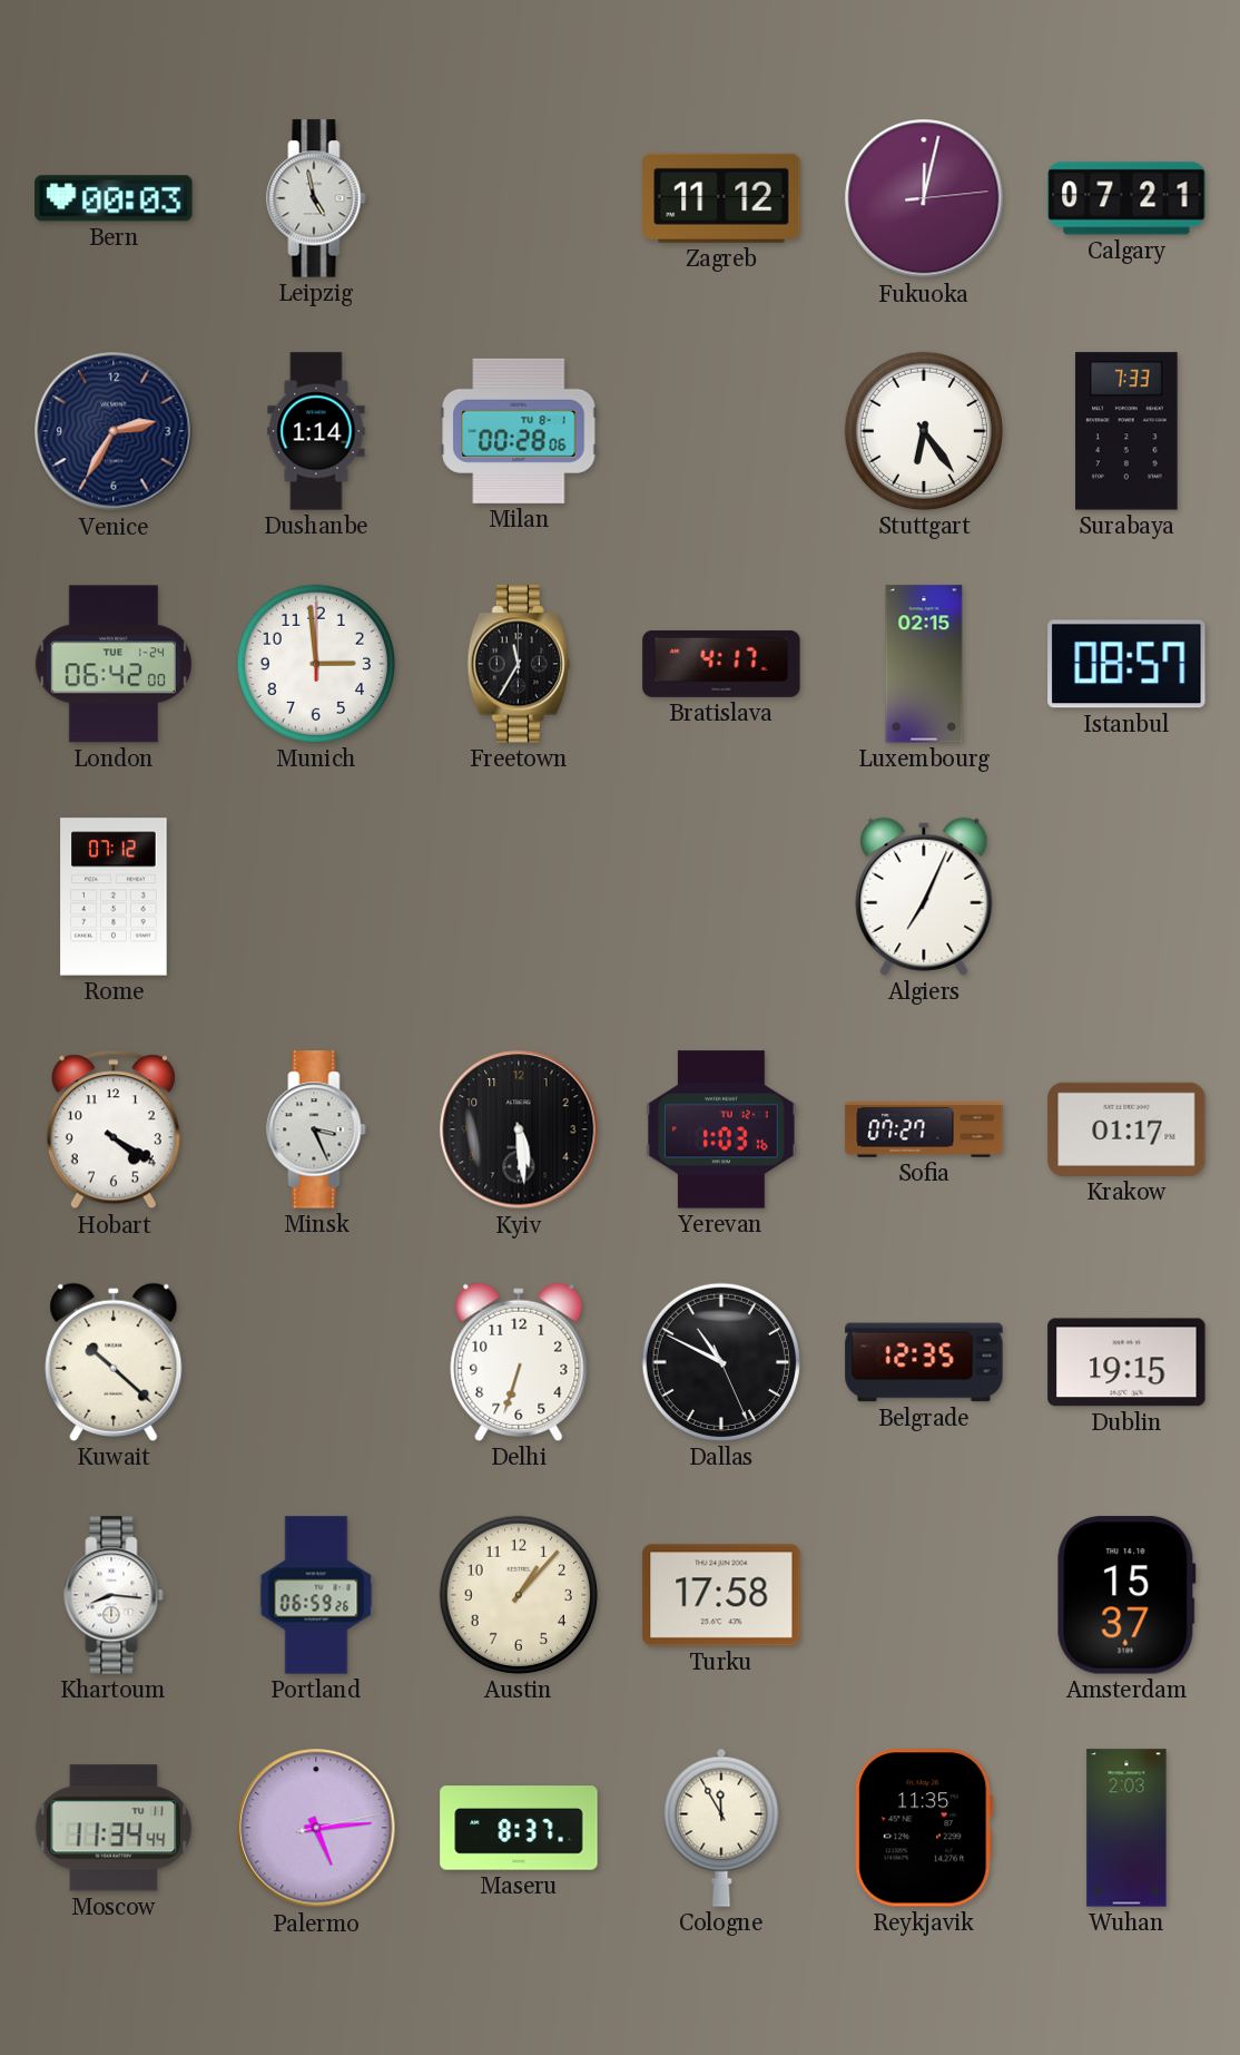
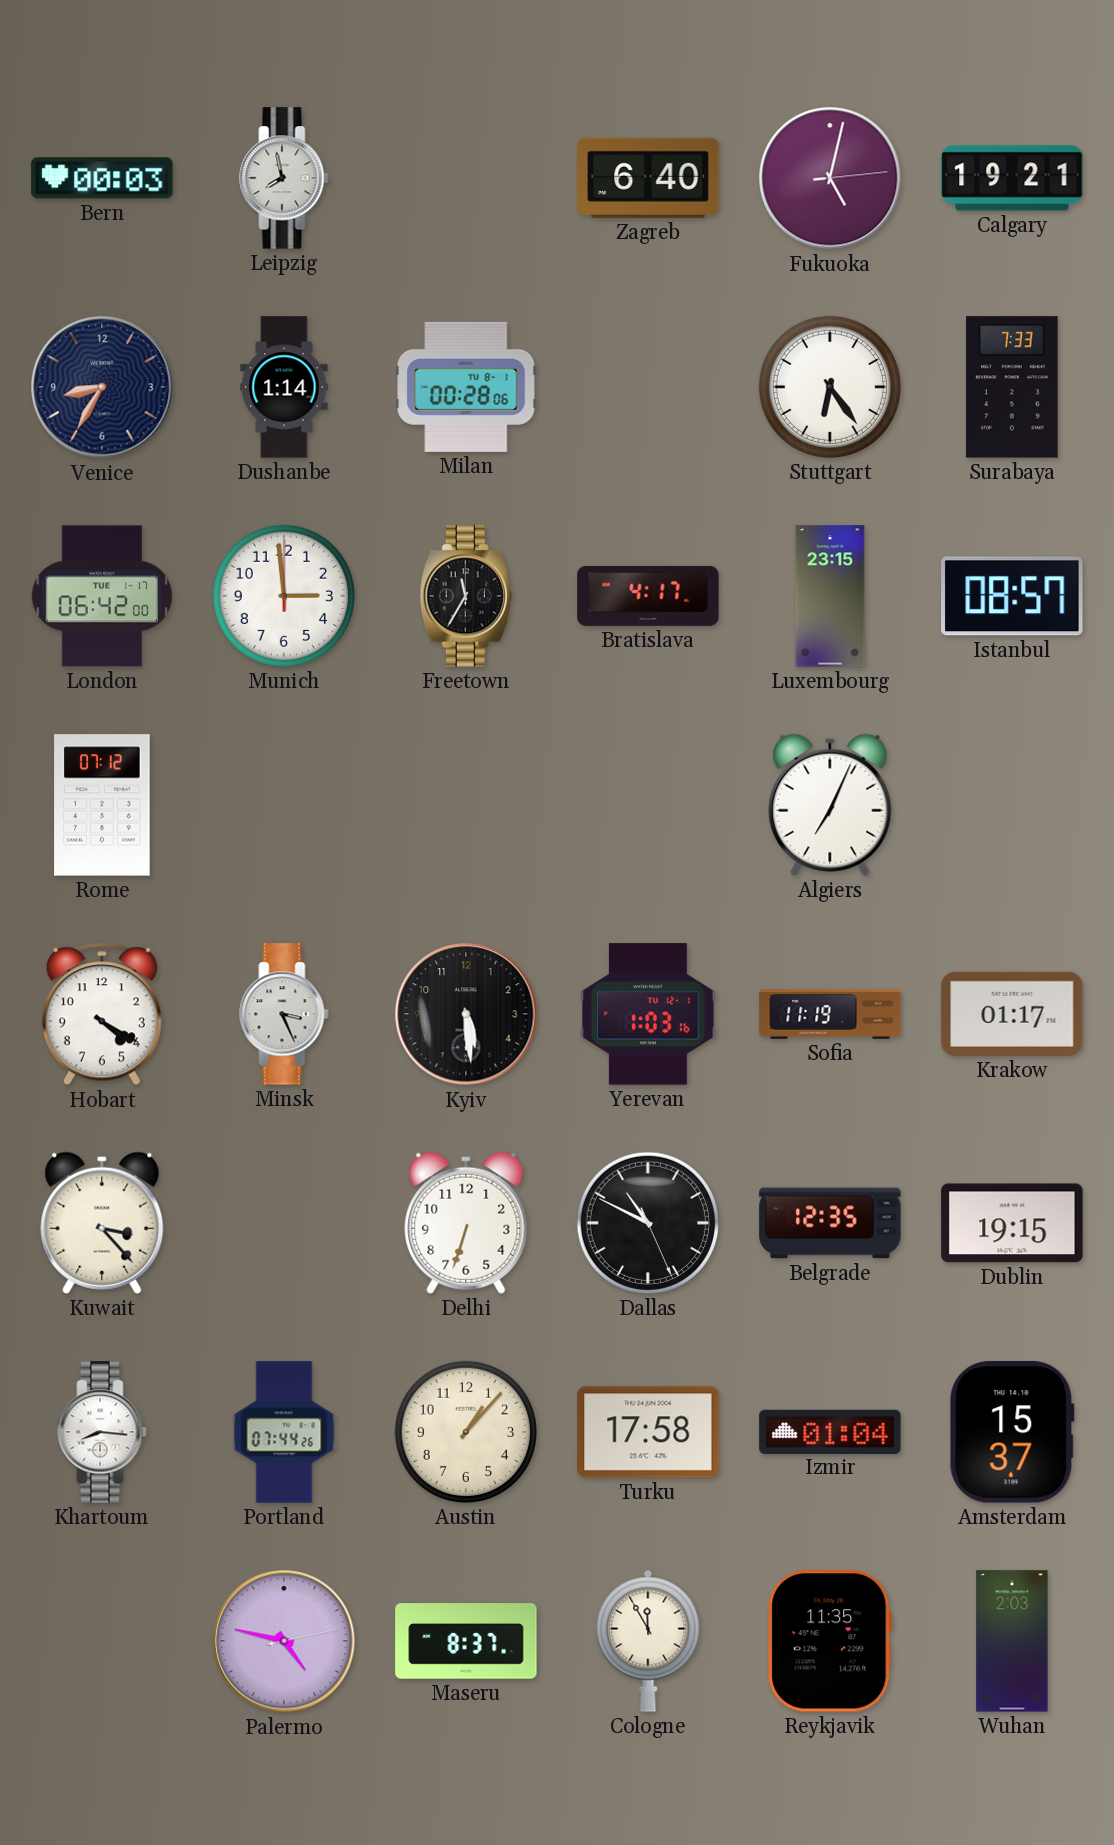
Leipzig: 4:58 -> 7:58
Zagreb: 11:12 -> 6:40
Fukuoka: 12:02 -> 5:02
Calgary: 07:21 -> 19:21
Venice: 2:35 -> 8:35
London date: TUE 1-24 -> TUE 1-17
Luxembourg: 02:15 -> 23:15
Sofia: 07:27 -> 11:19
Kuwait: 10:22 -> 3:23
Portland: 06:59 -> 07:44
Izmir: none -> 01:04
Moscow: 11:34 -> none
Palermo: 5:14 -> 4:47
